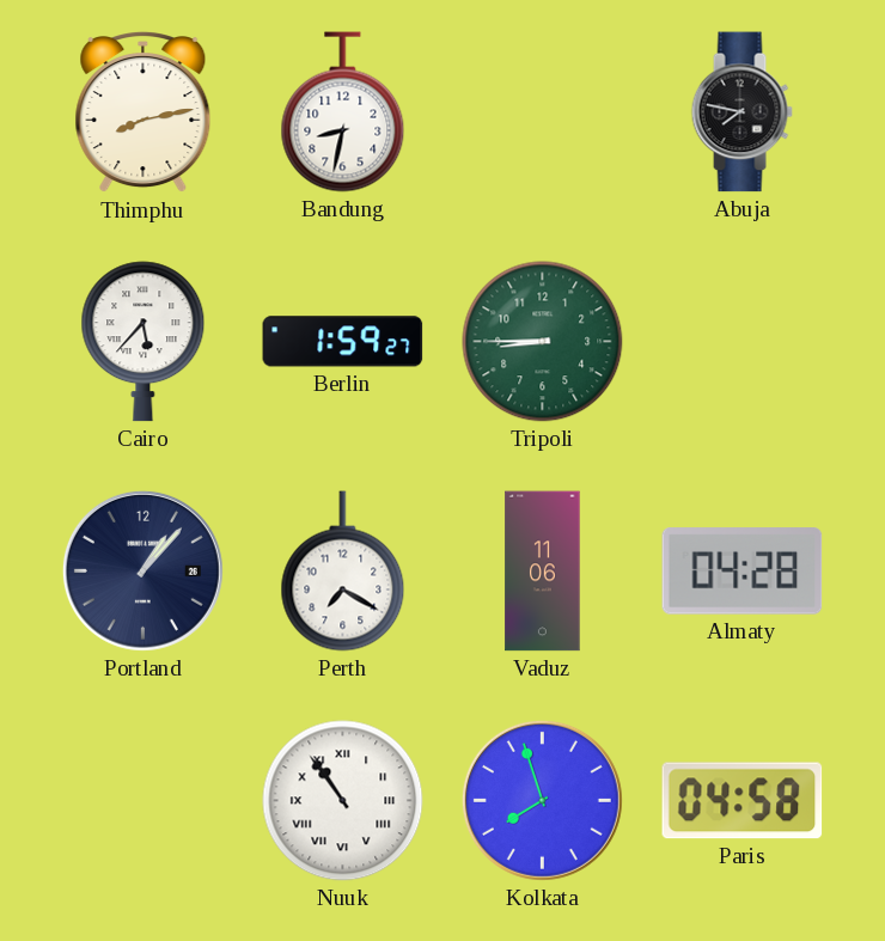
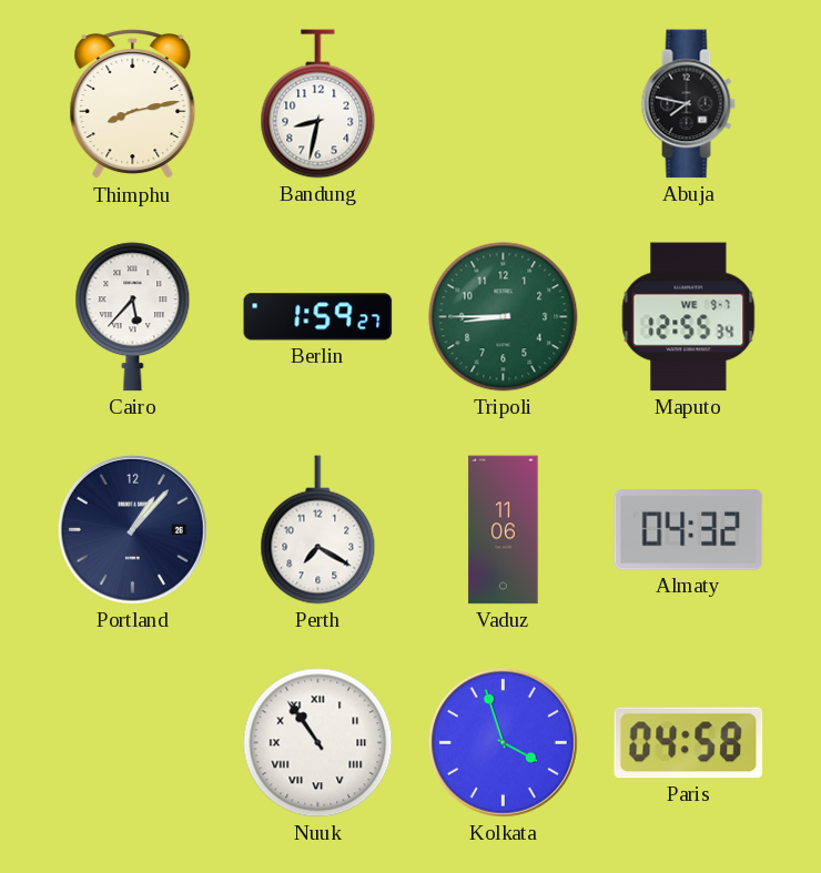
Maputo: none -> 12:55
Almaty: 04:28 -> 04:32
Kolkata: 7:57 -> 3:57
